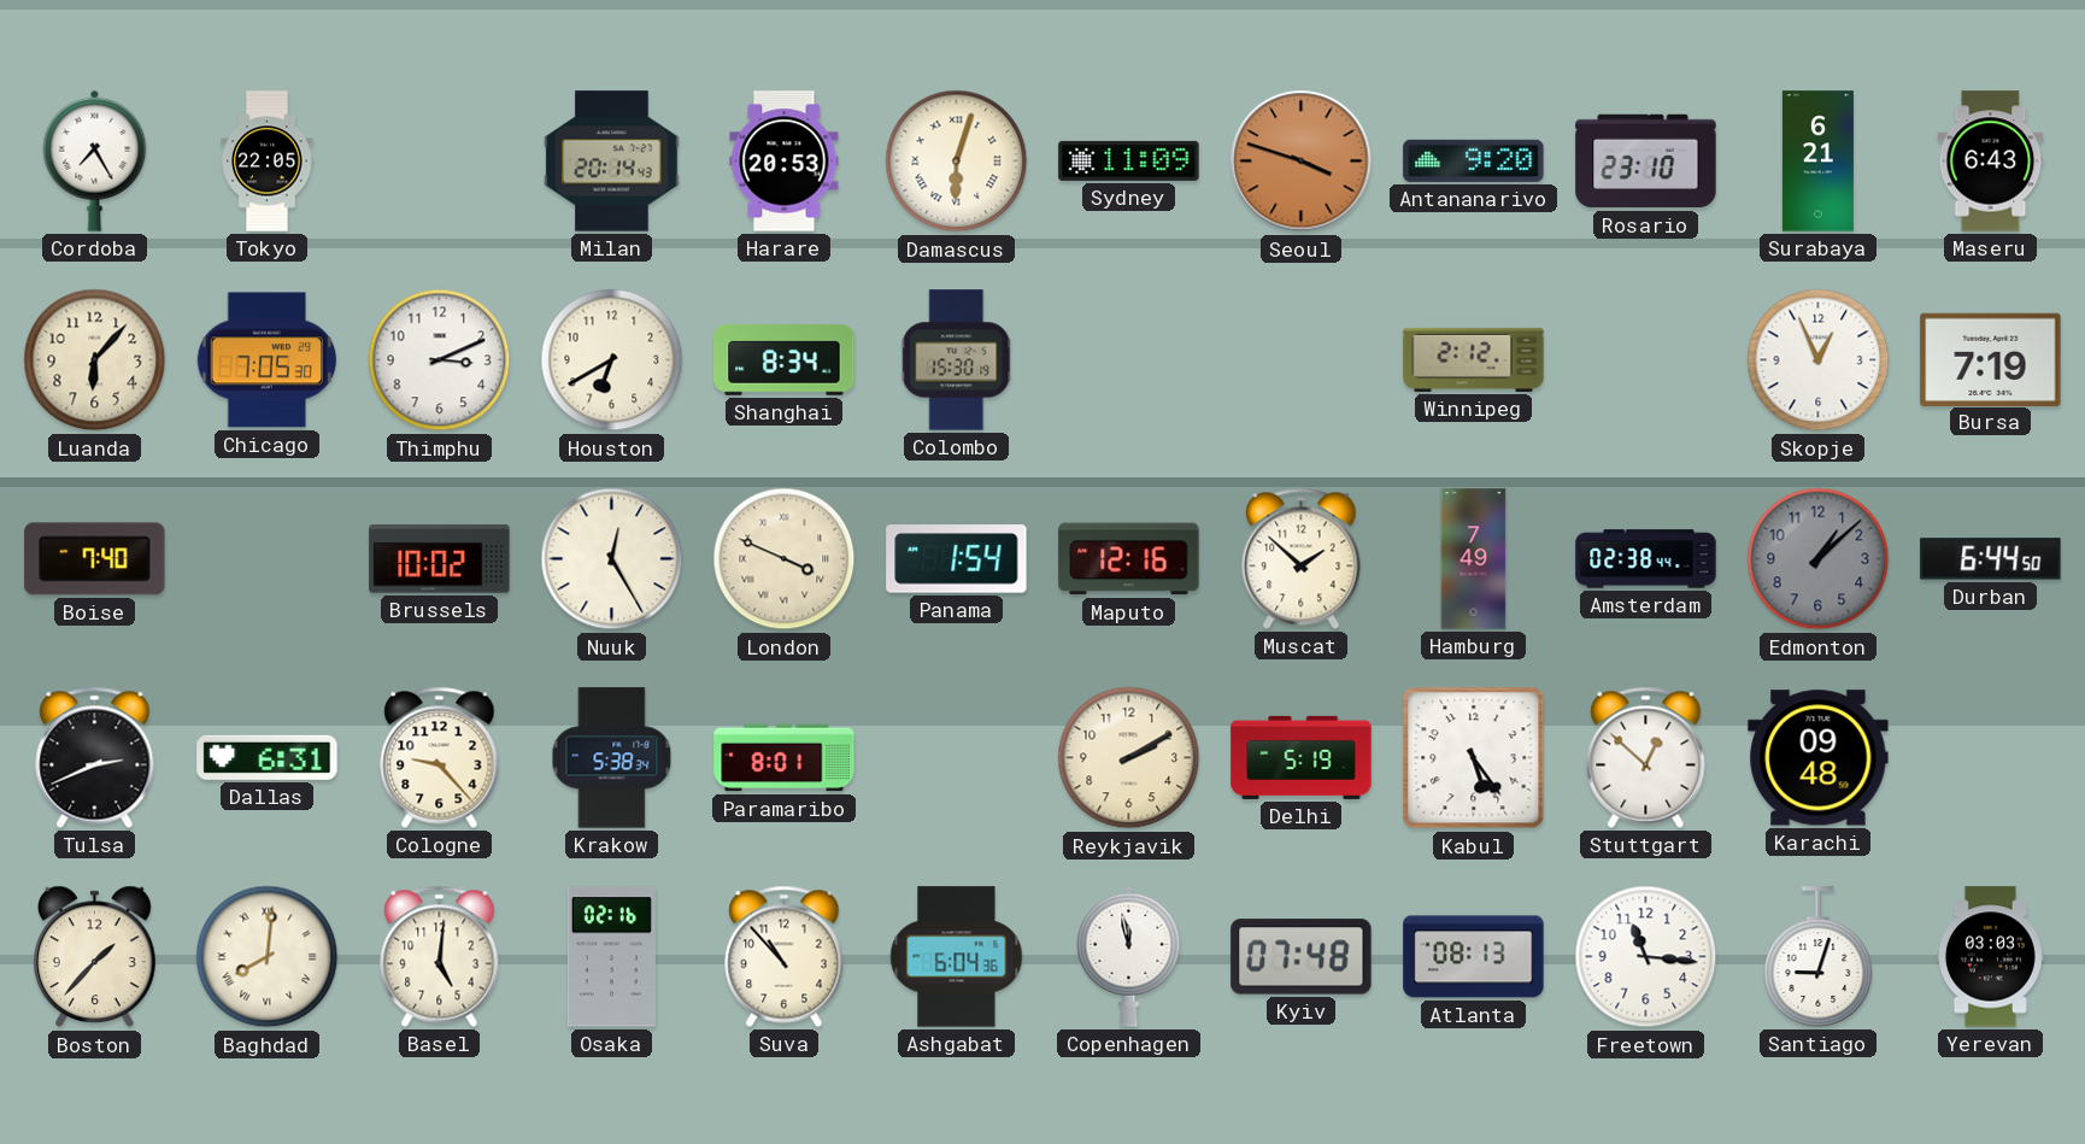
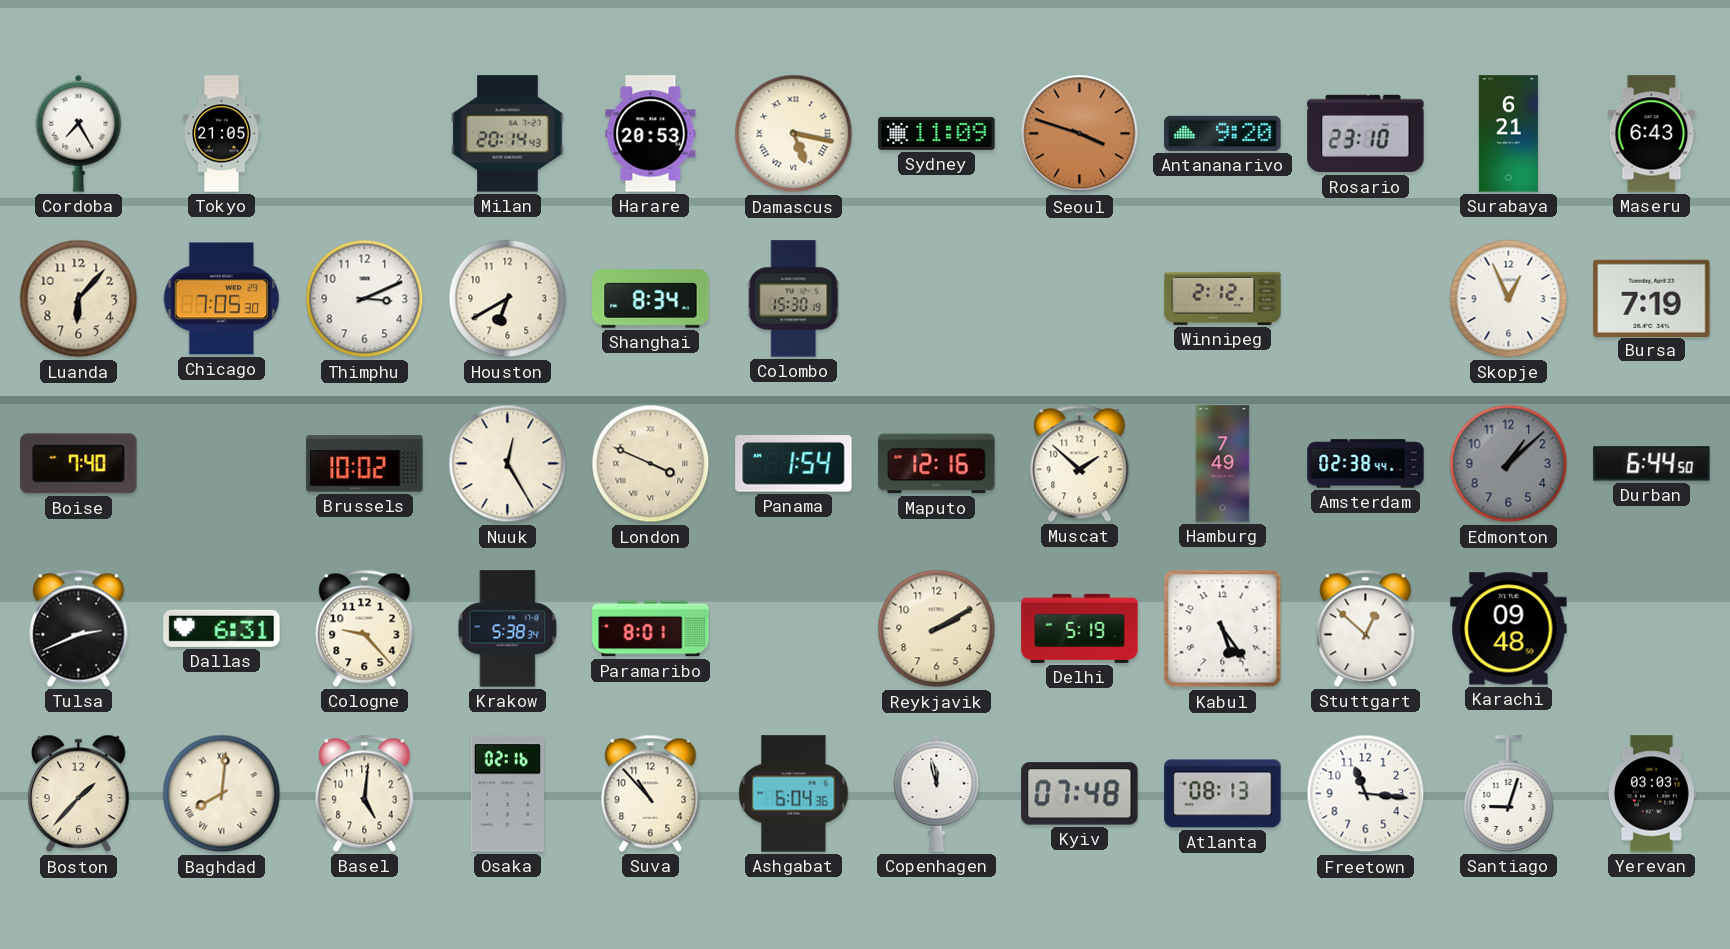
Tokyo: 22:05 -> 21:05
Damascus: 6:03 -> 5:17
